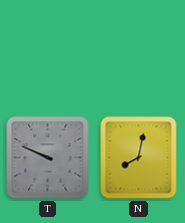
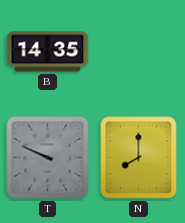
B: none -> 14:35
N: 8:02 -> 8:00
